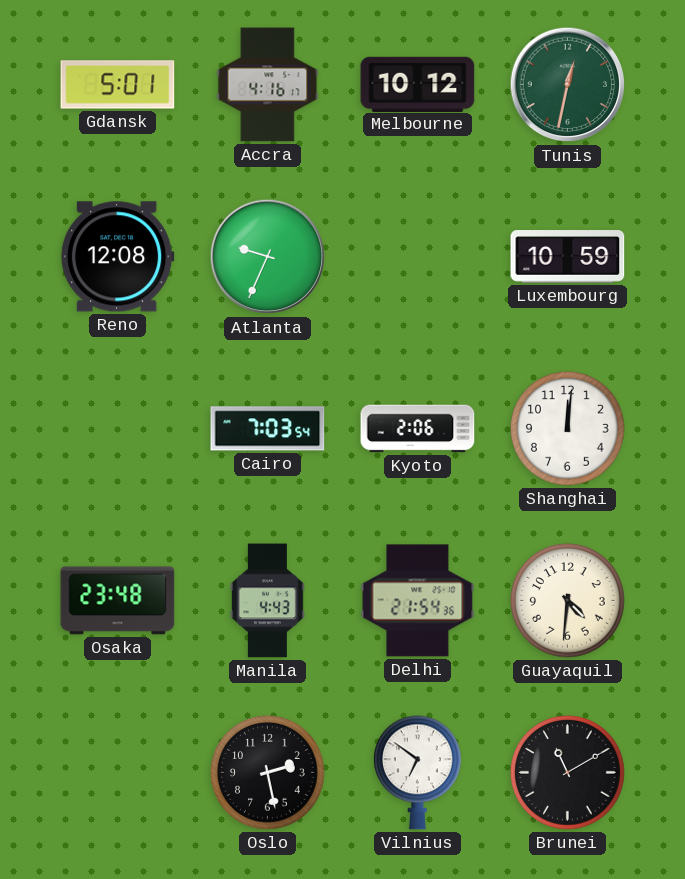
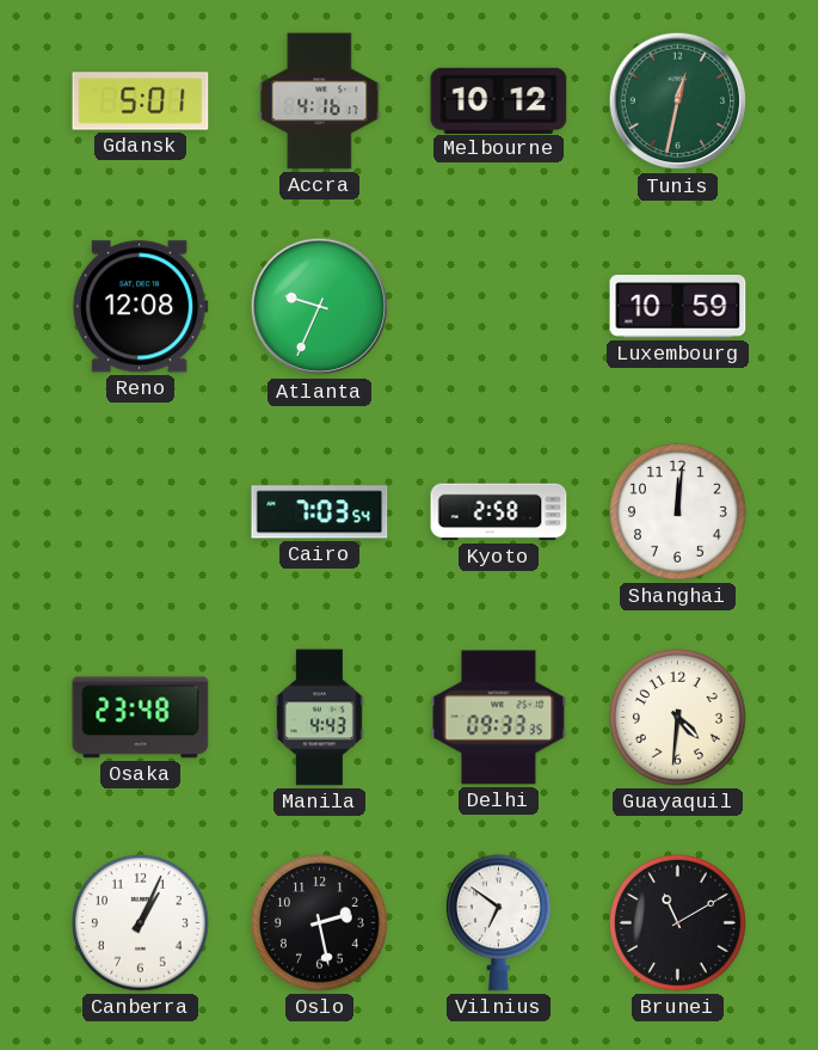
Kyoto: 2:06 -> 2:58
Delhi: 21:54 -> 09:33
Canberra: none -> 1:04
